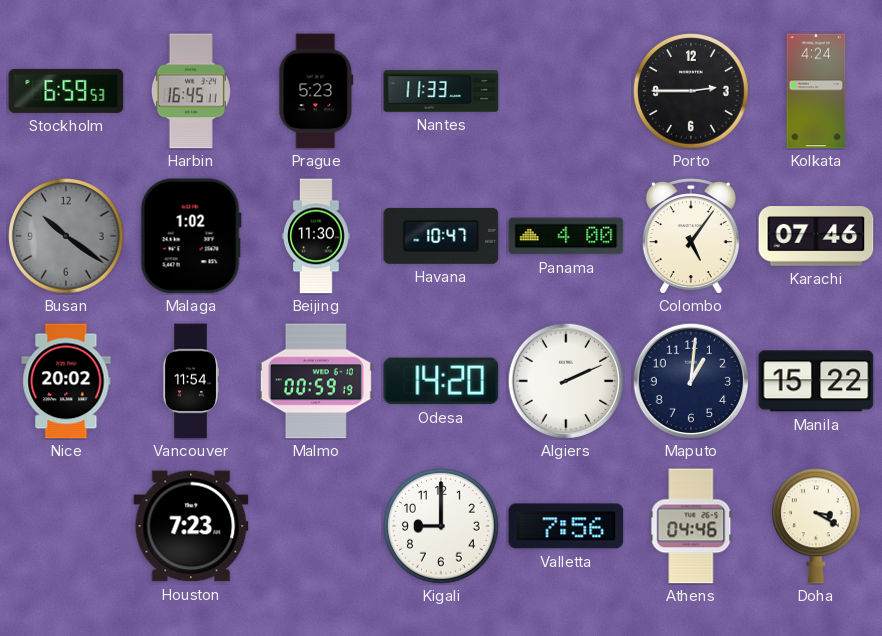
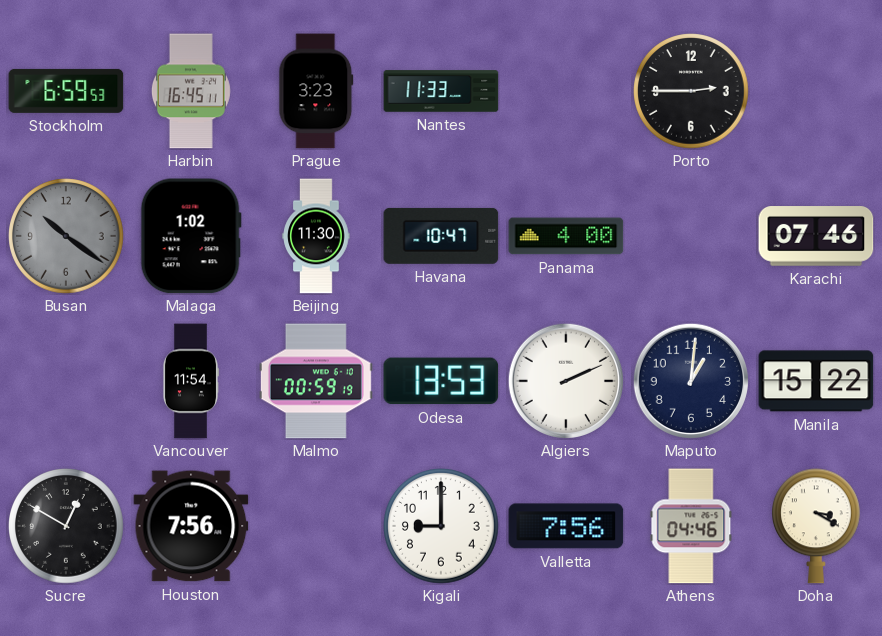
Prague: 5:23 -> 3:23
Kolkata: 4:24 -> none
Colombo: 5:06 -> none
Nice: 20:02 -> none
Odesa: 14:20 -> 13:53
Sucre: none -> 12:50
Houston: 7:23 -> 7:56
